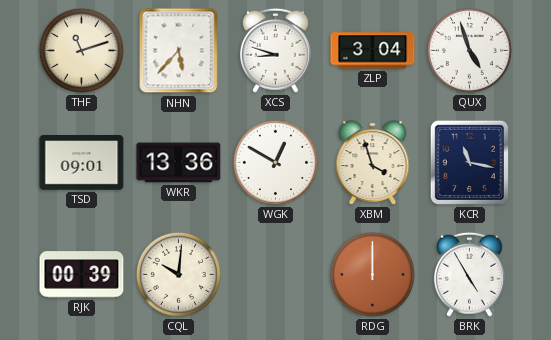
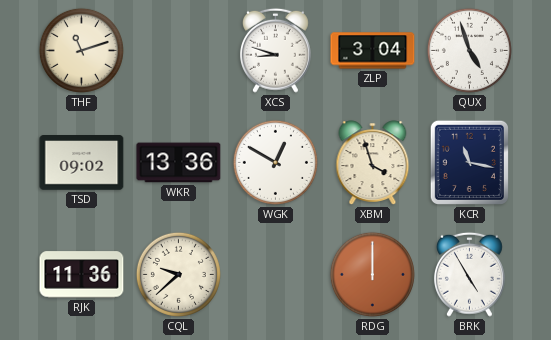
NHN: 5:37 -> none
TSD: 09:01 -> 09:02
RJK: 00:39 -> 11:36
CQL: 10:01 -> 9:38
